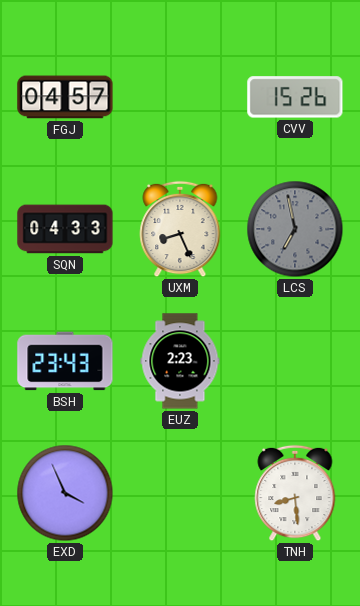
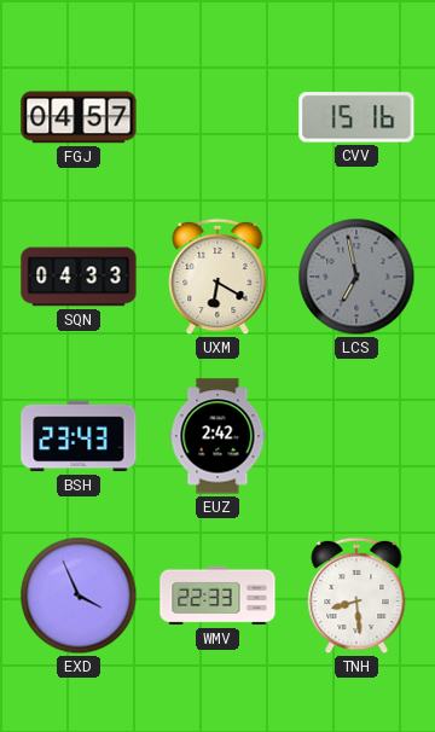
CVV: 15:26 -> 15:16
UXM: 8:26 -> 6:20
EUZ: 2:23 -> 2:42
WMV: none -> 22:33
